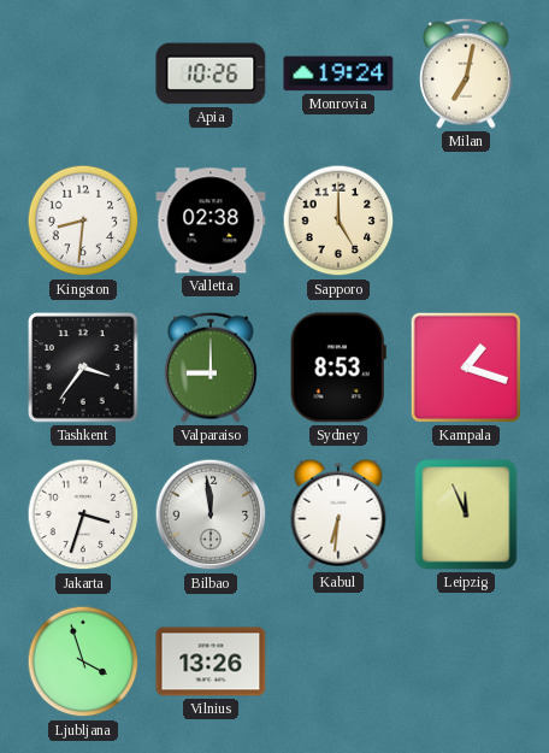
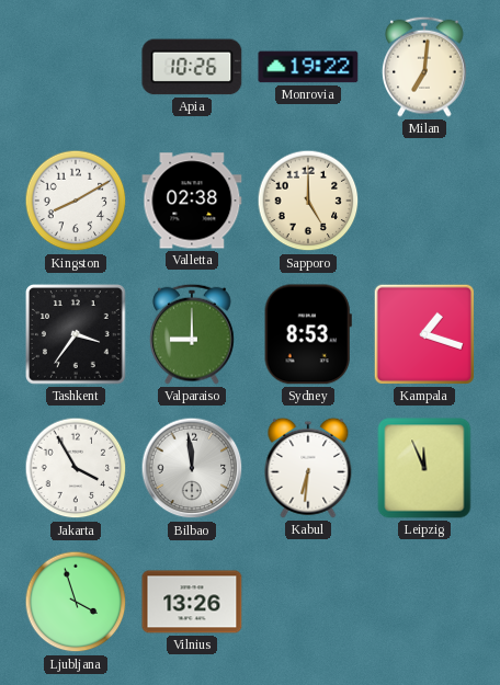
Monrovia: 19:24 -> 19:22
Milan: 7:02 -> 7:01
Kingston: 8:31 -> 8:10
Jakarta: 3:33 -> 3:55
